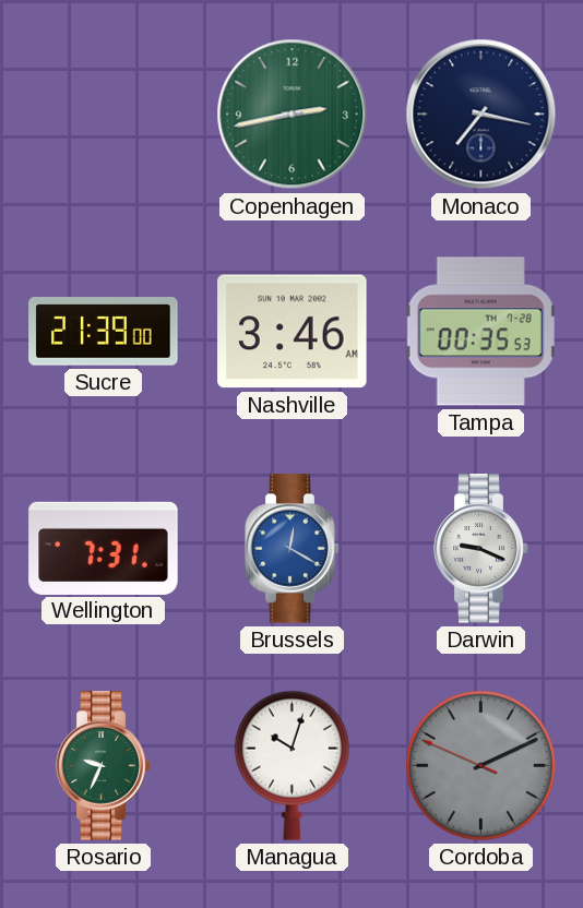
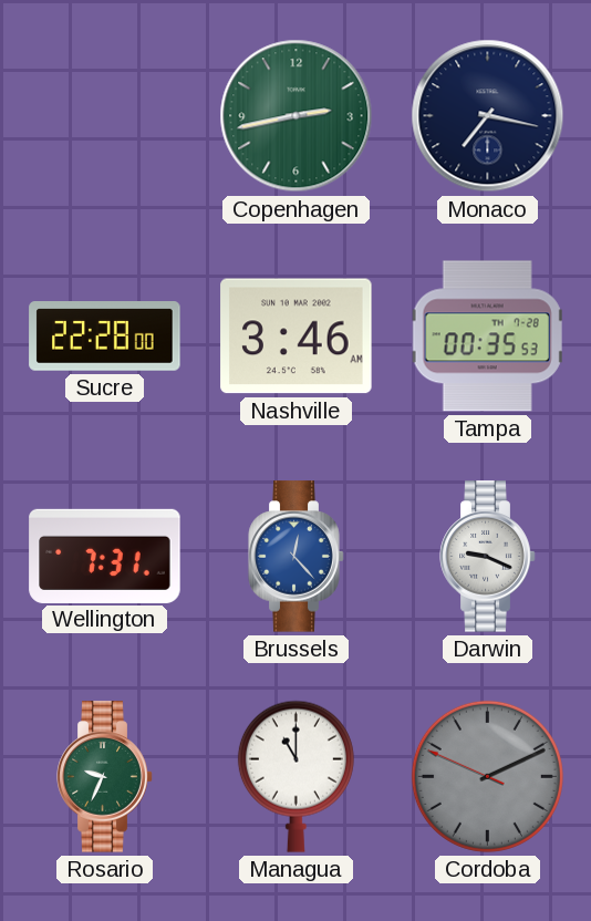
Sucre: 21:39 -> 22:28
Brussels: 12:20 -> 12:23
Managua: 10:03 -> 11:00
